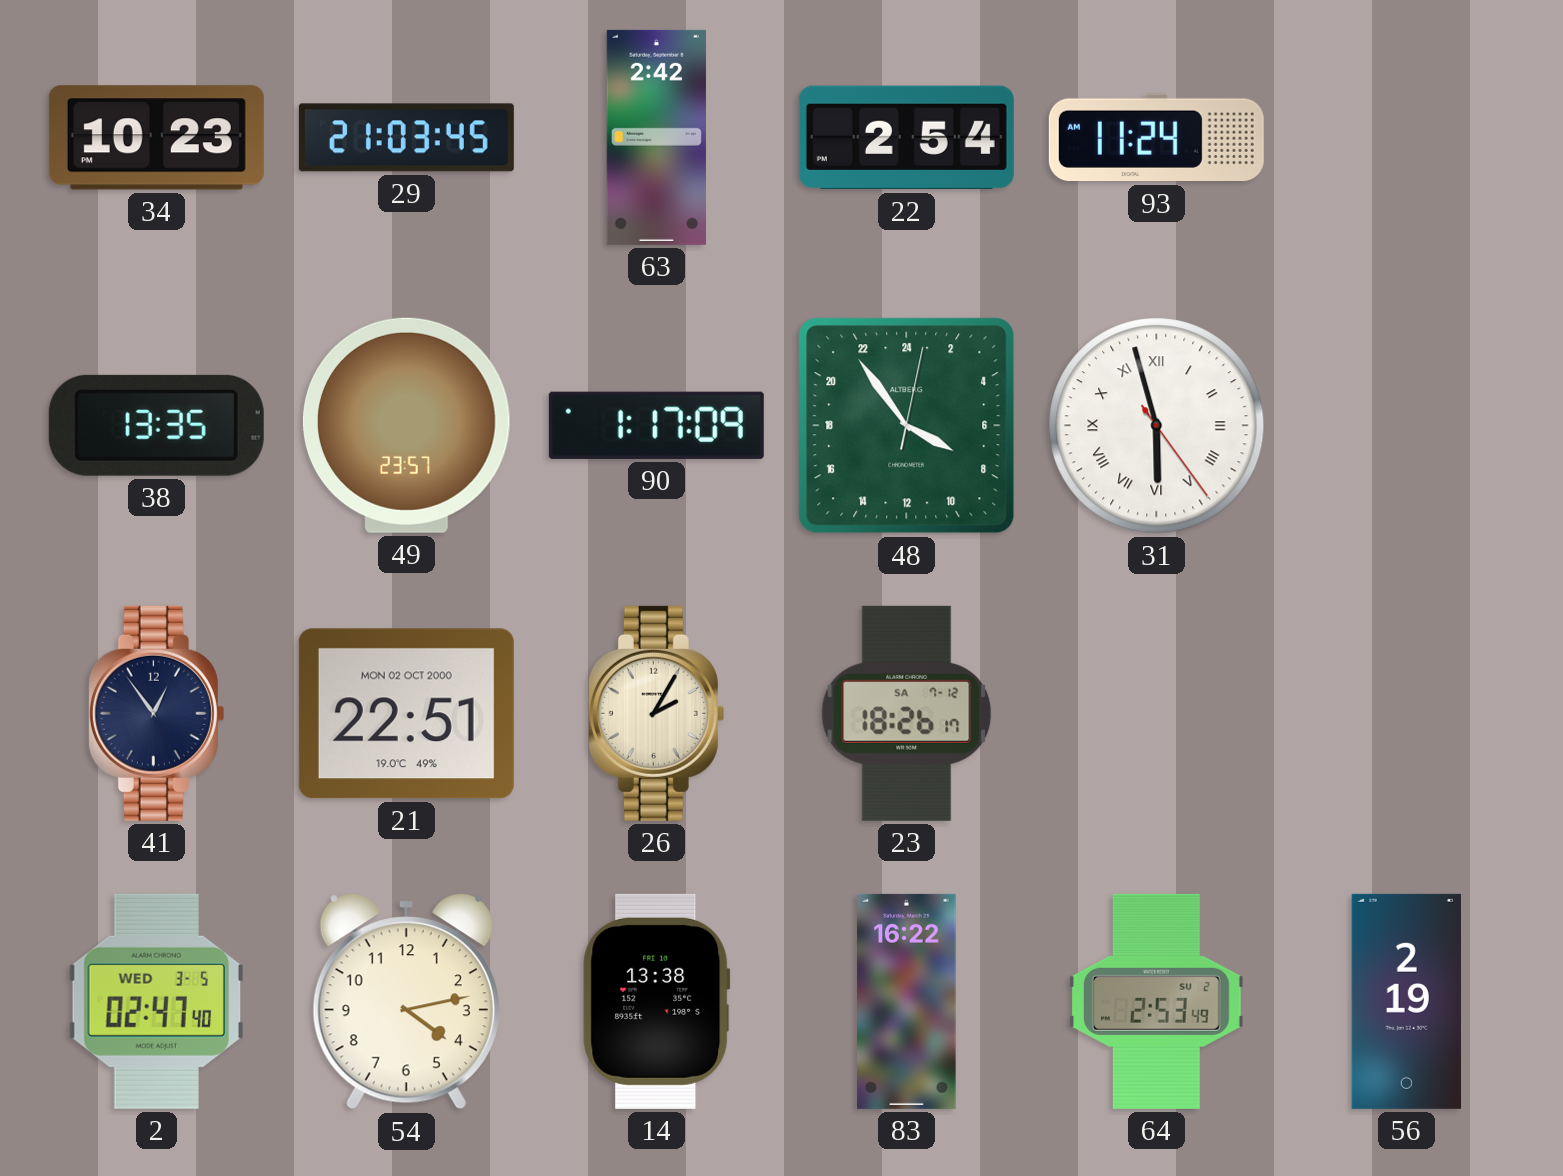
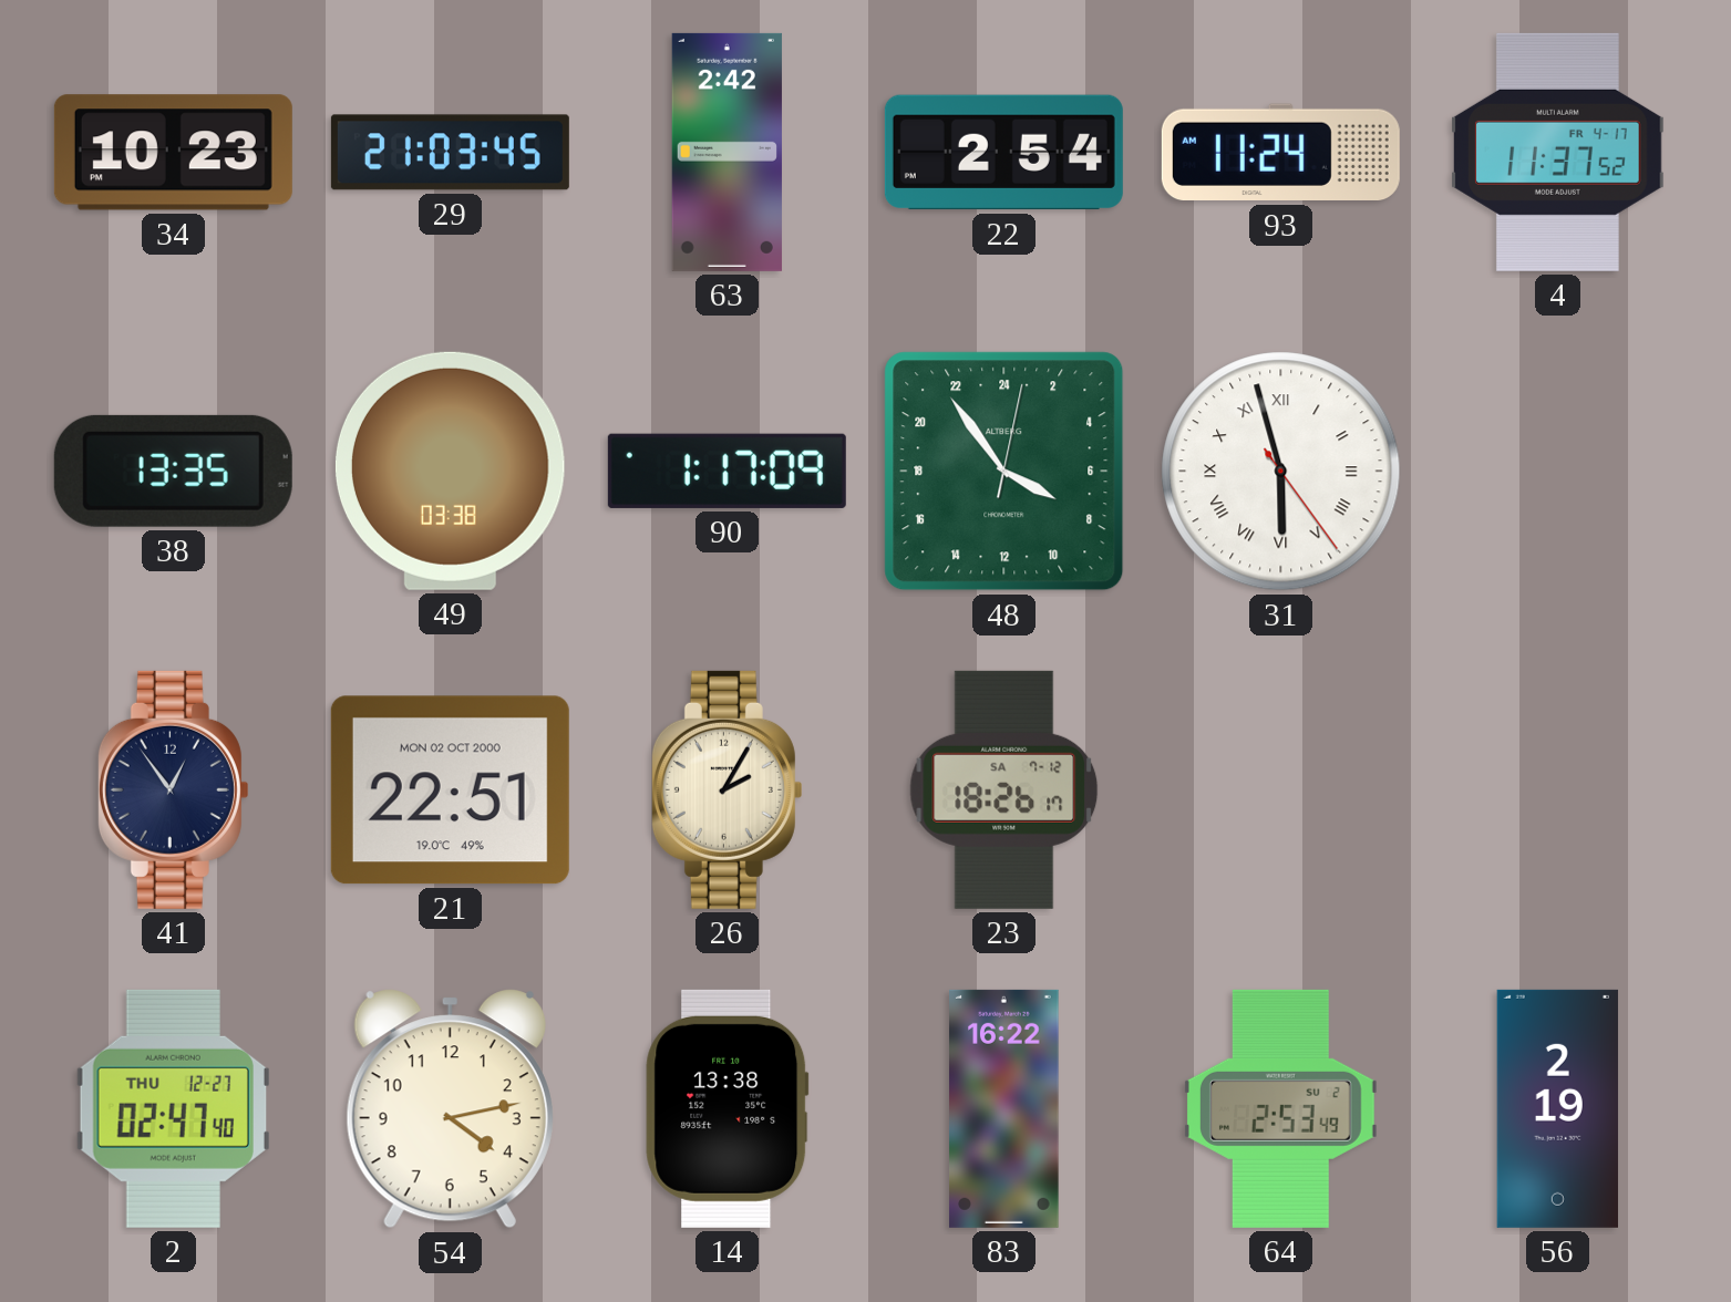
4: none -> 11:37
49: 23:57 -> 03:38
2 date: WED 3-5 -> THU 12-27
